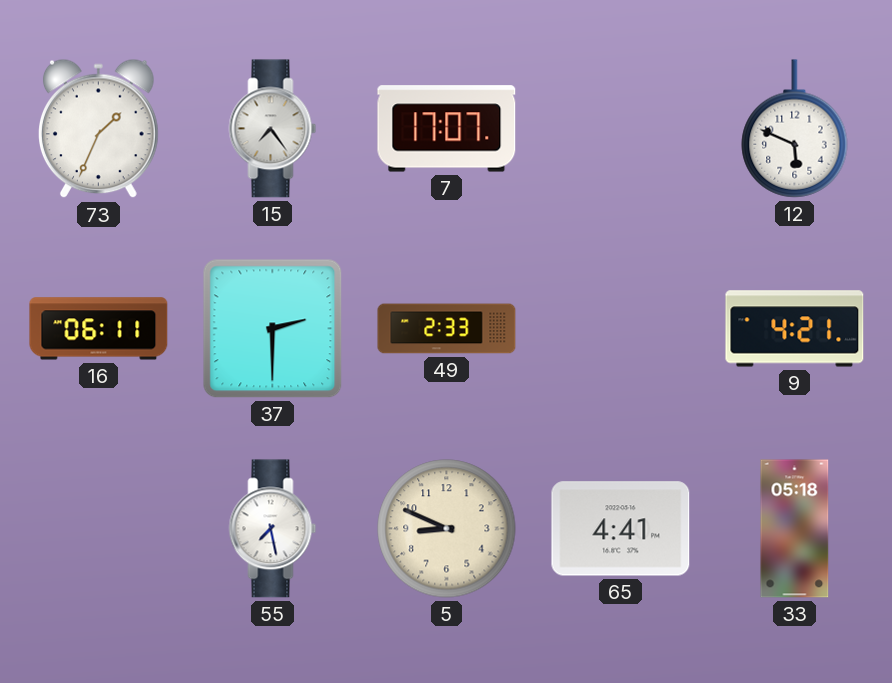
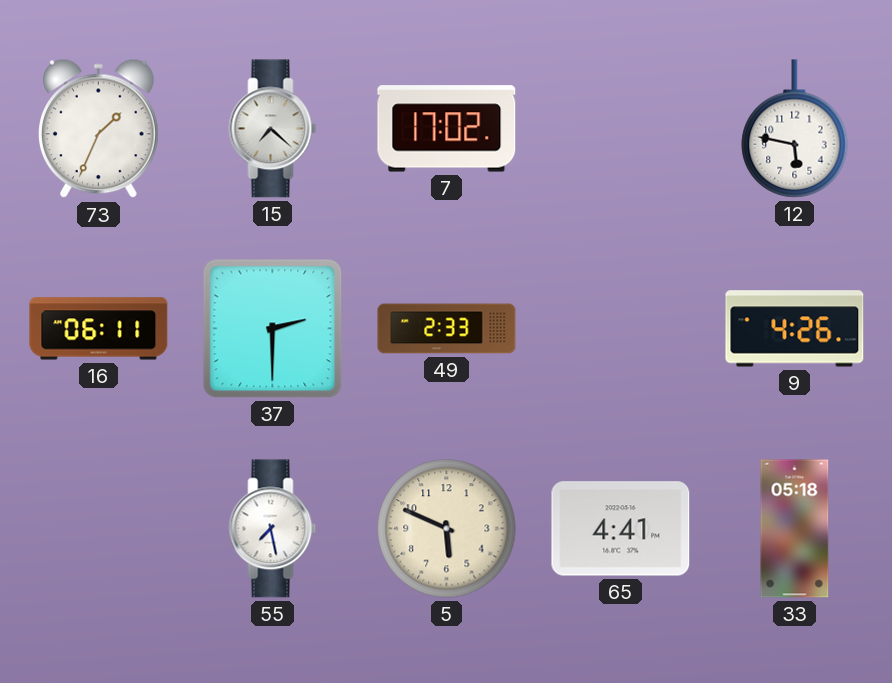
15: 7:24 -> 7:22
7: 17:07 -> 17:02
12: 5:49 -> 5:47
9: 4:21 -> 4:26
5: 8:49 -> 5:49
